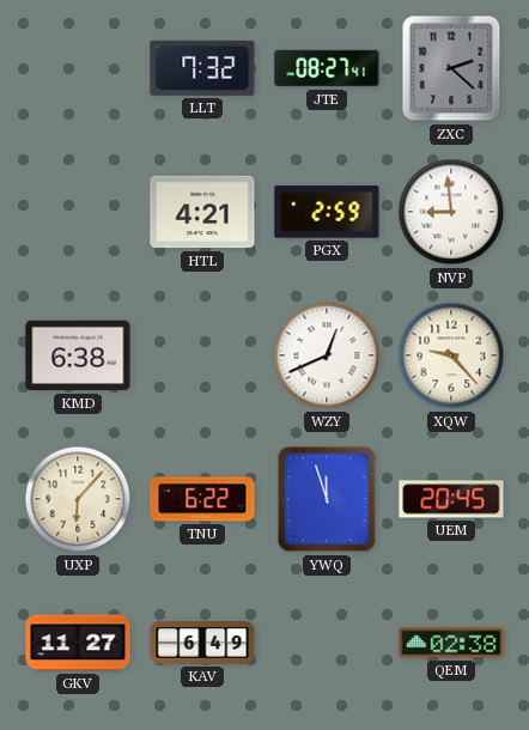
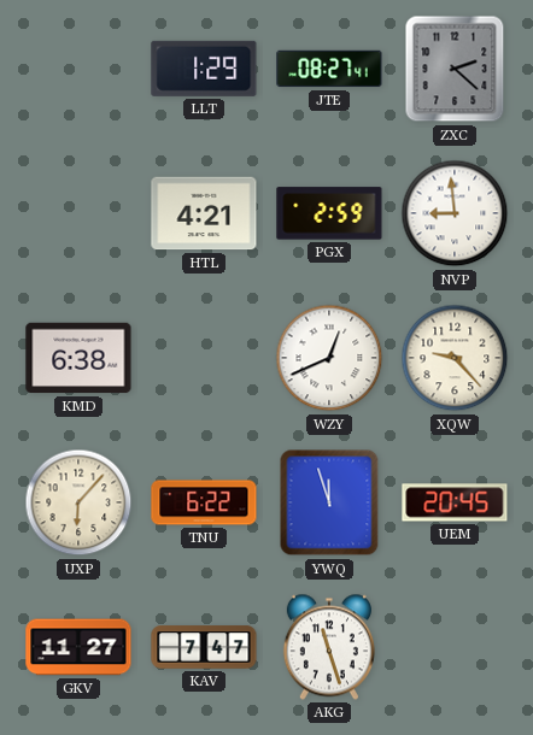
LLT: 7:32 -> 1:29
KAV: 6:49 -> 7:47
AKG: none -> 11:27
QEM: 02:38 -> none
